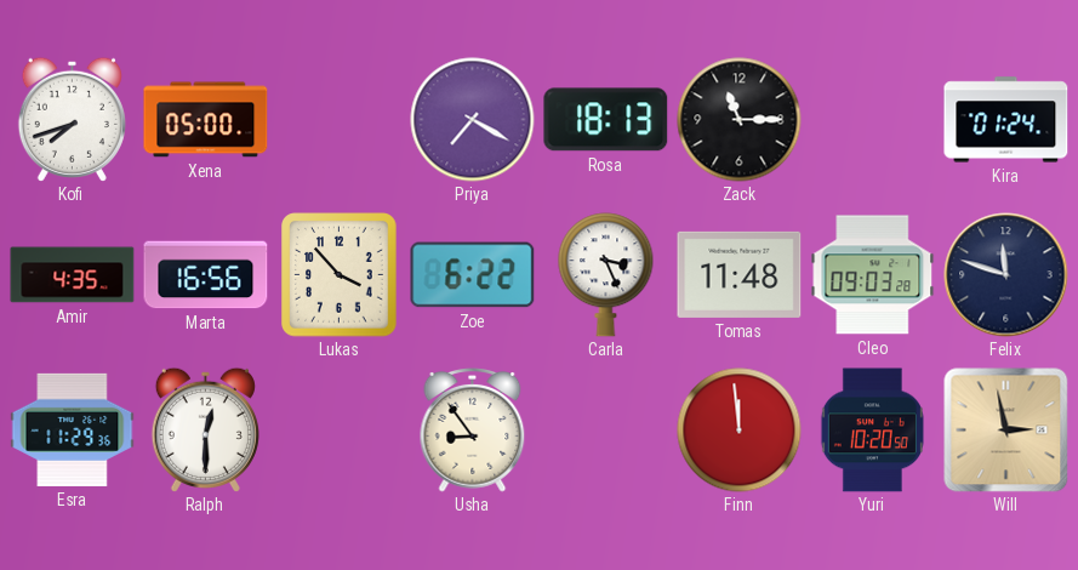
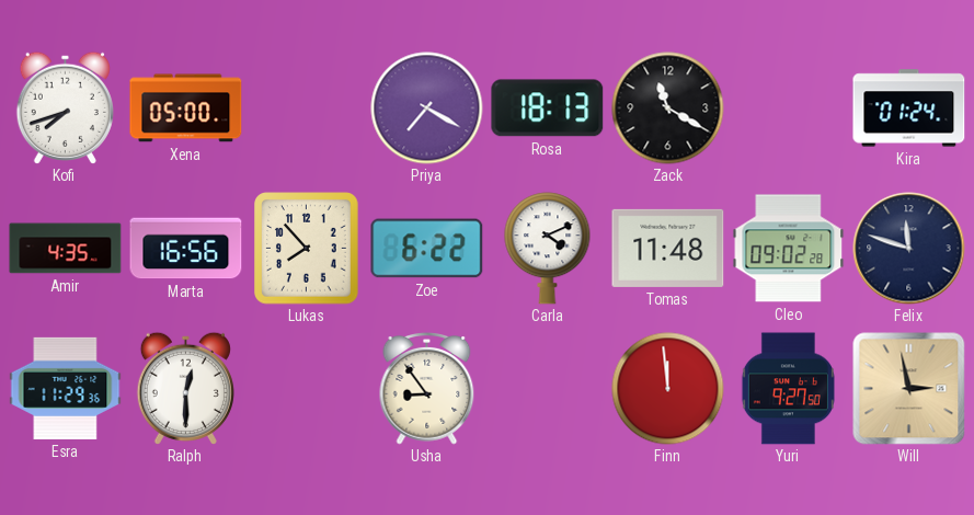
Zack: 11:15 -> 11:20
Lukas: 3:53 -> 7:53
Carla: 3:26 -> 4:11
Cleo: 09:03 -> 09:02
Yuri: 10:20 -> 9:27
